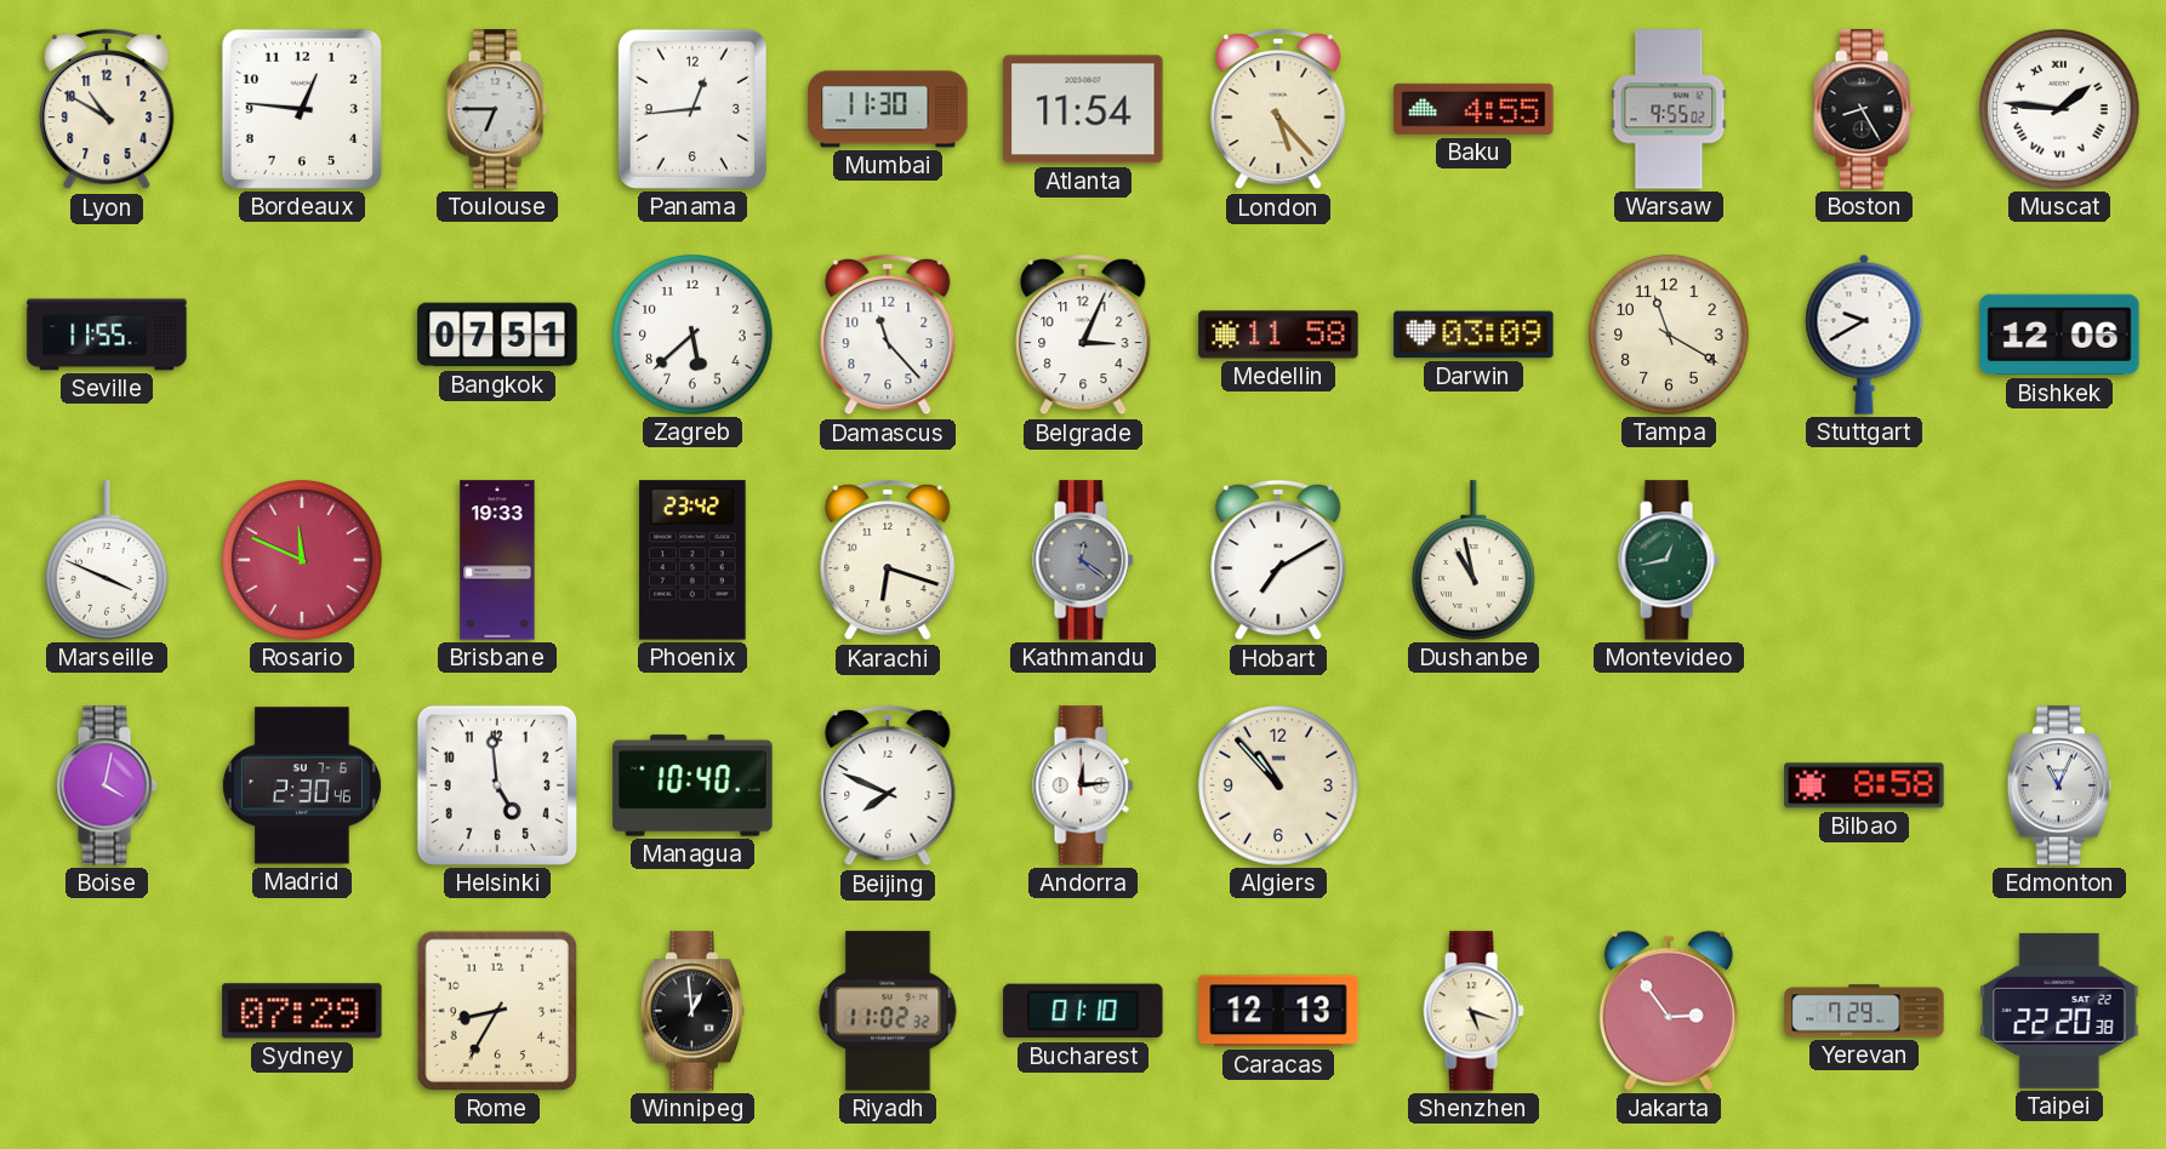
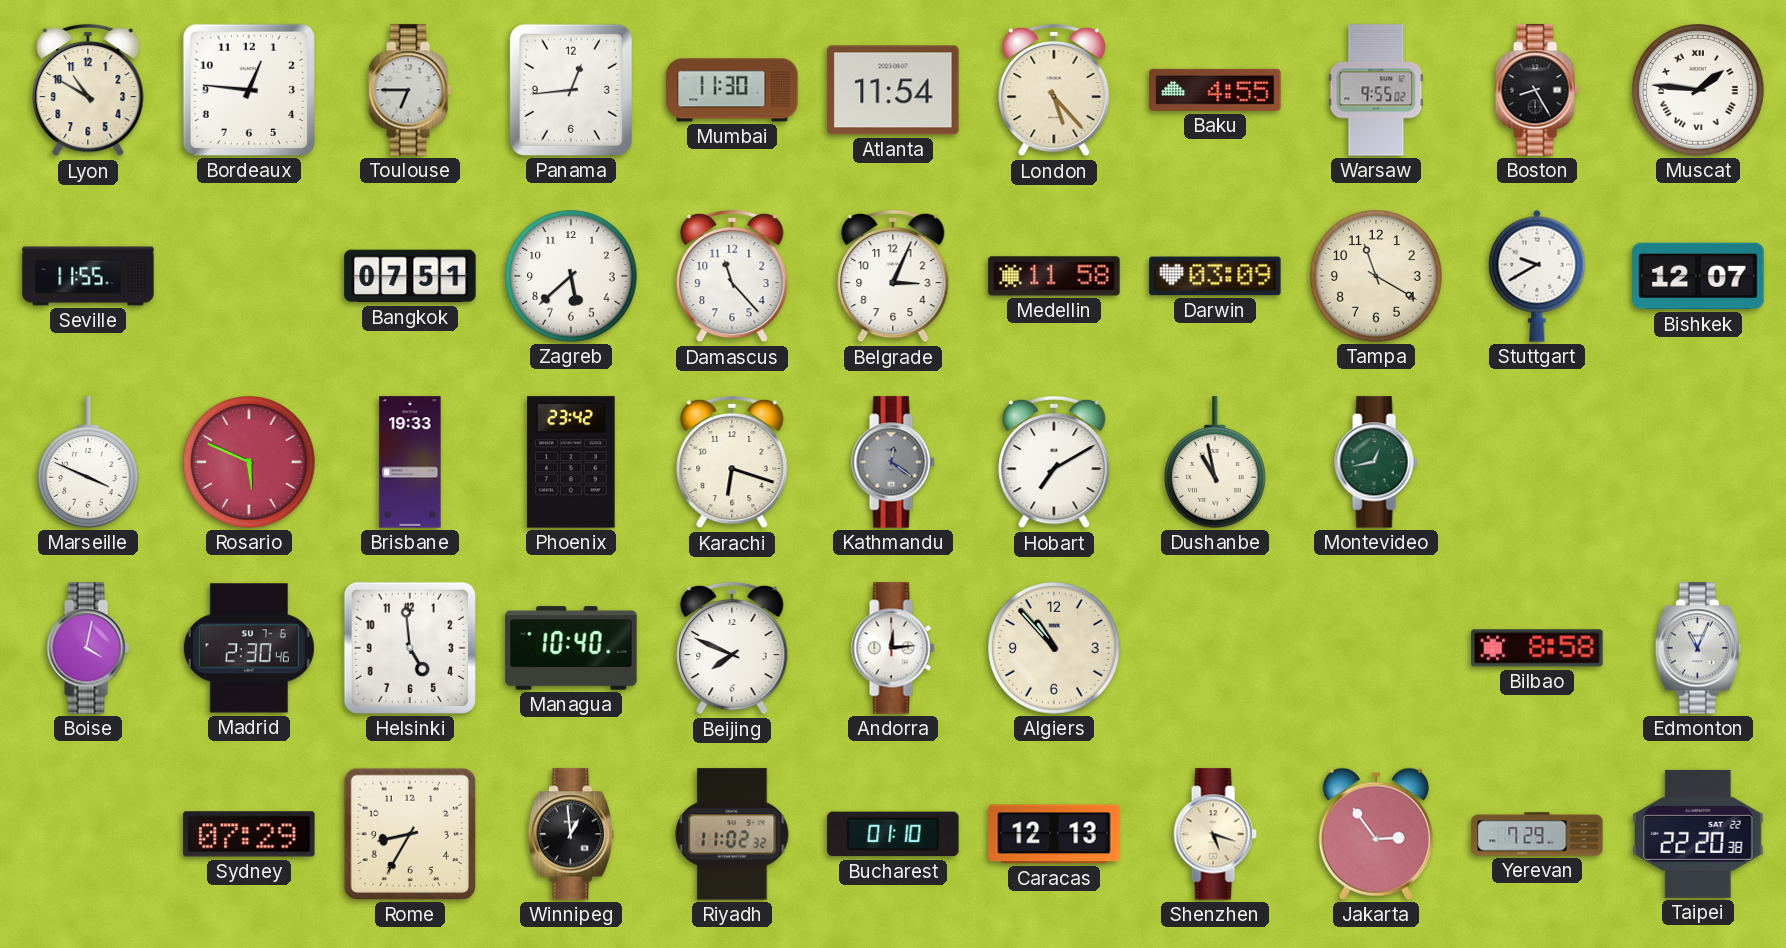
Bishkek: 12:06 -> 12:07
Rosario: 11:49 -> 5:49
